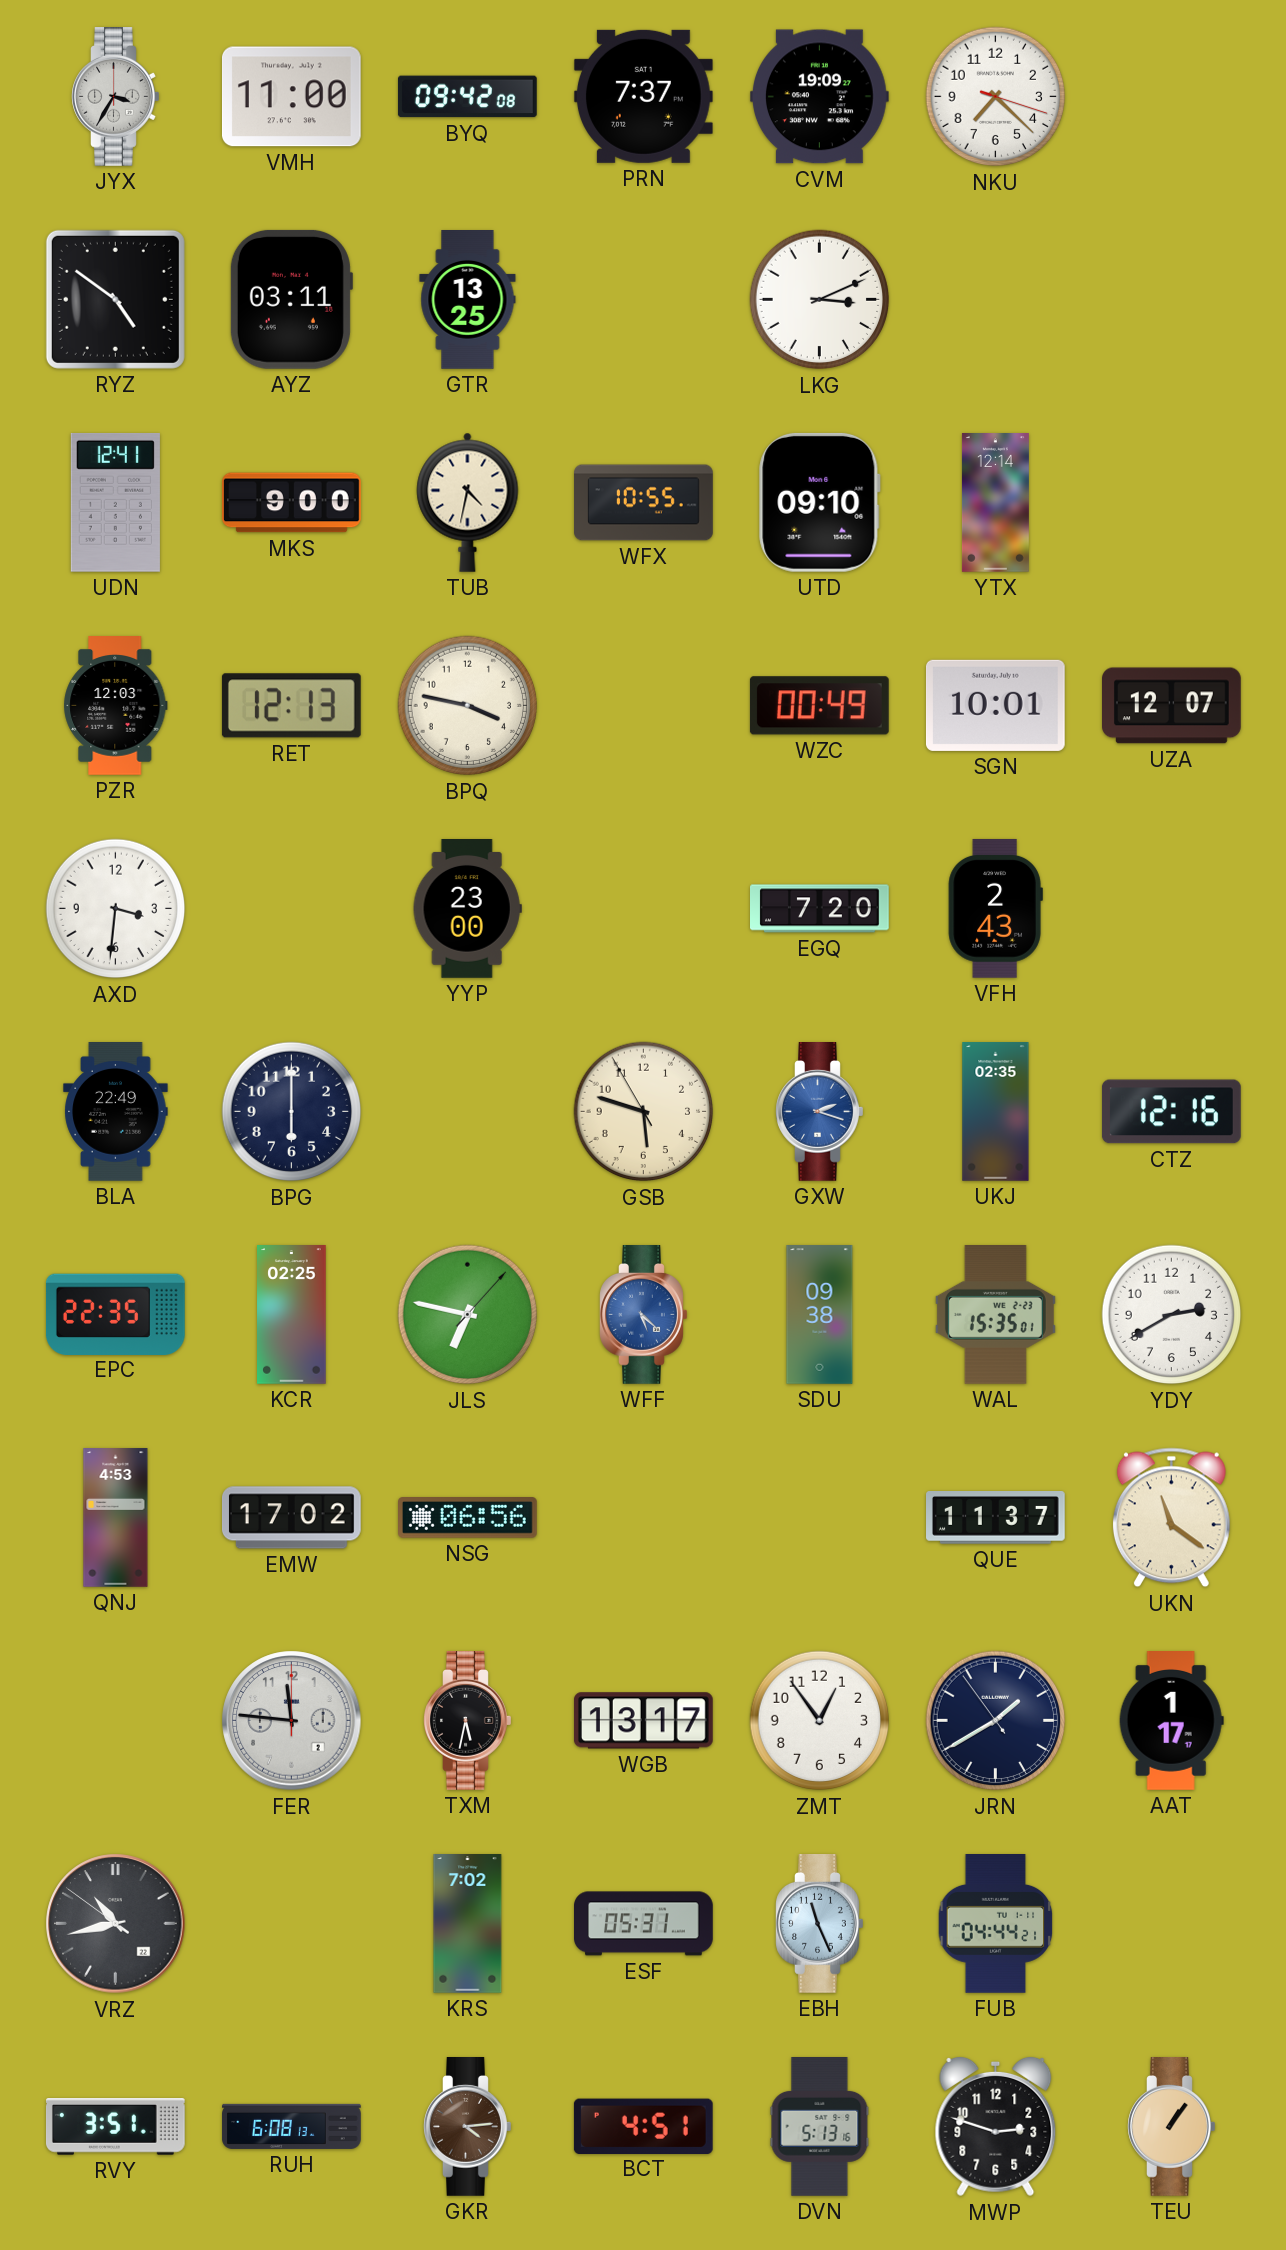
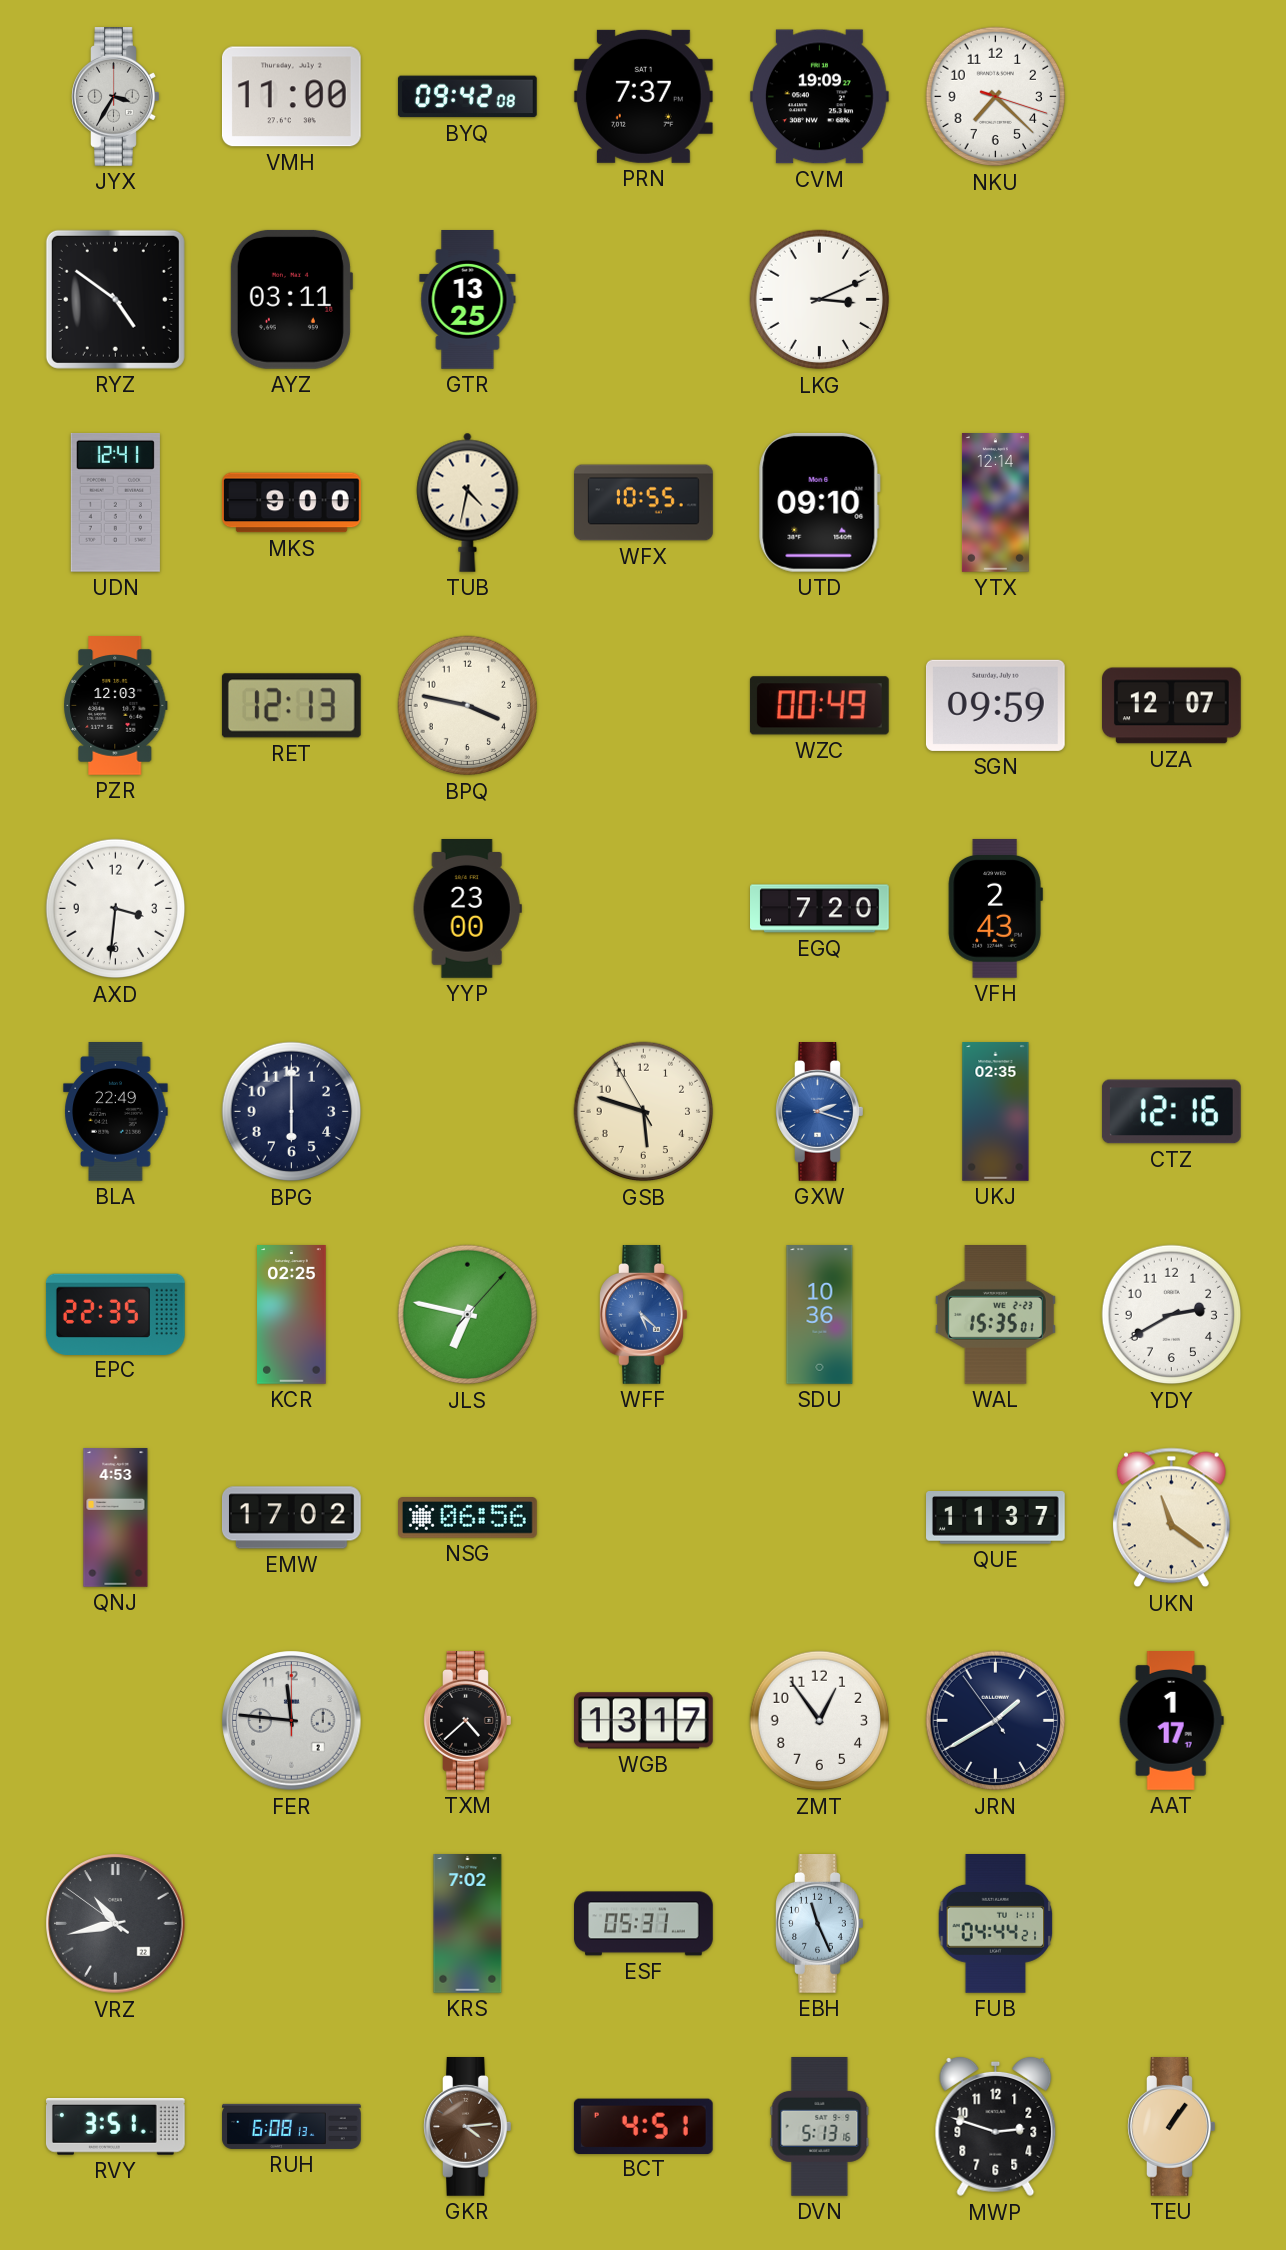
SGN: 10:01 -> 09:59
SDU: 09:38 -> 10:36
TXM: 5:32 -> 4:38
